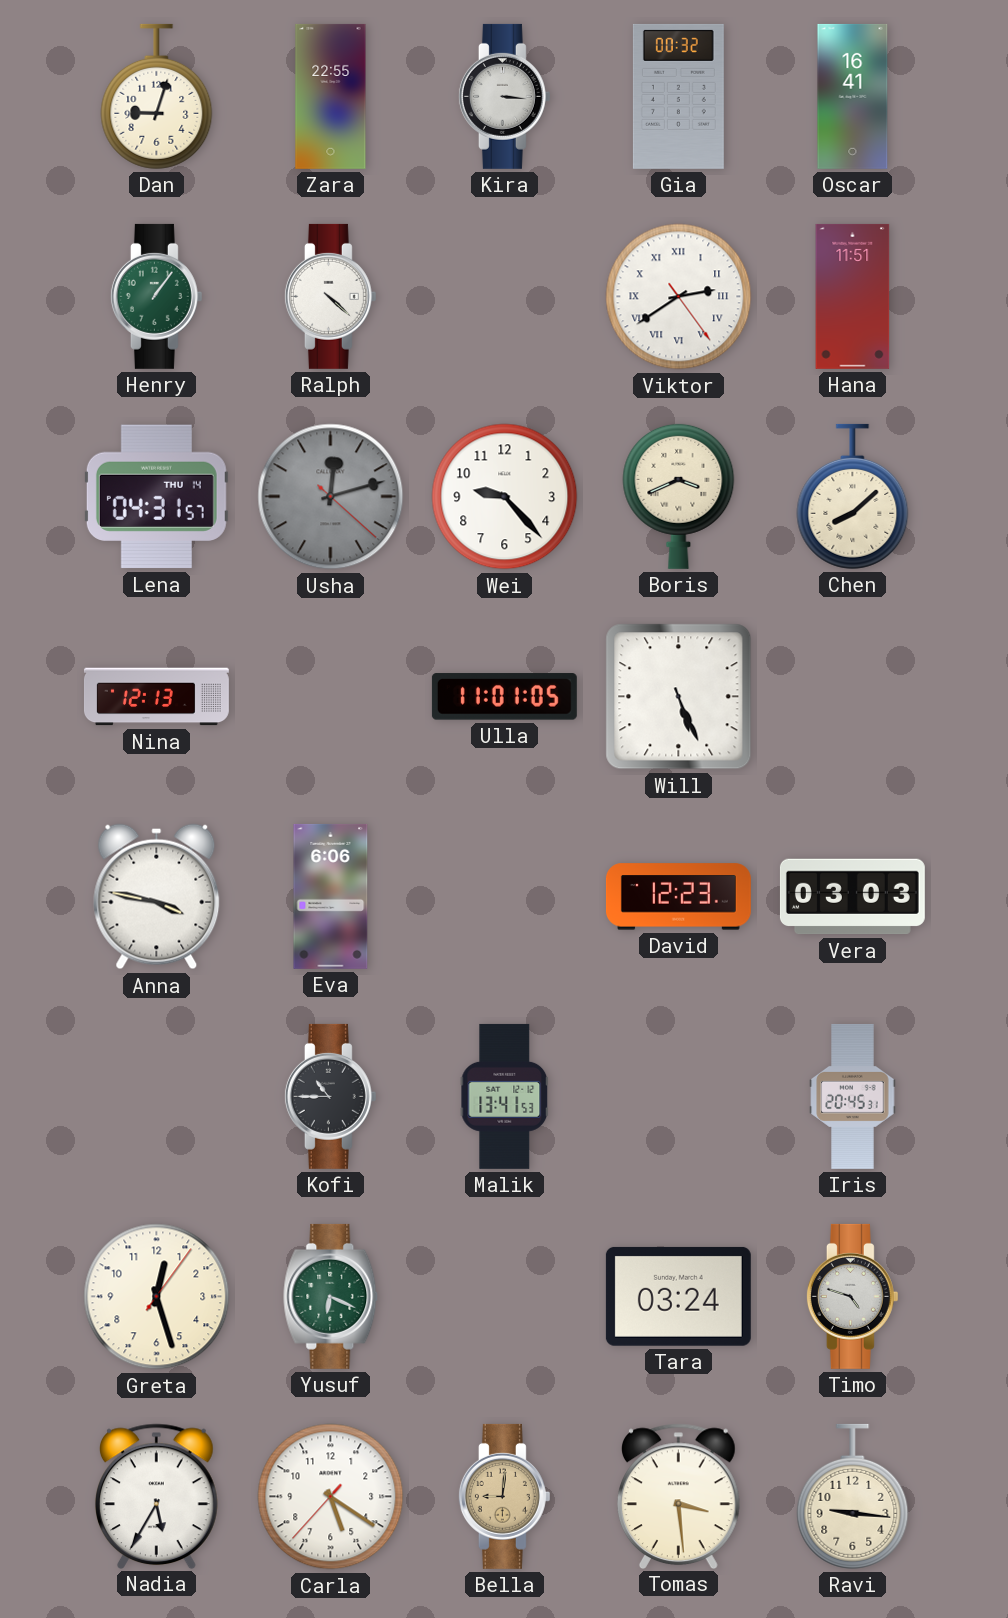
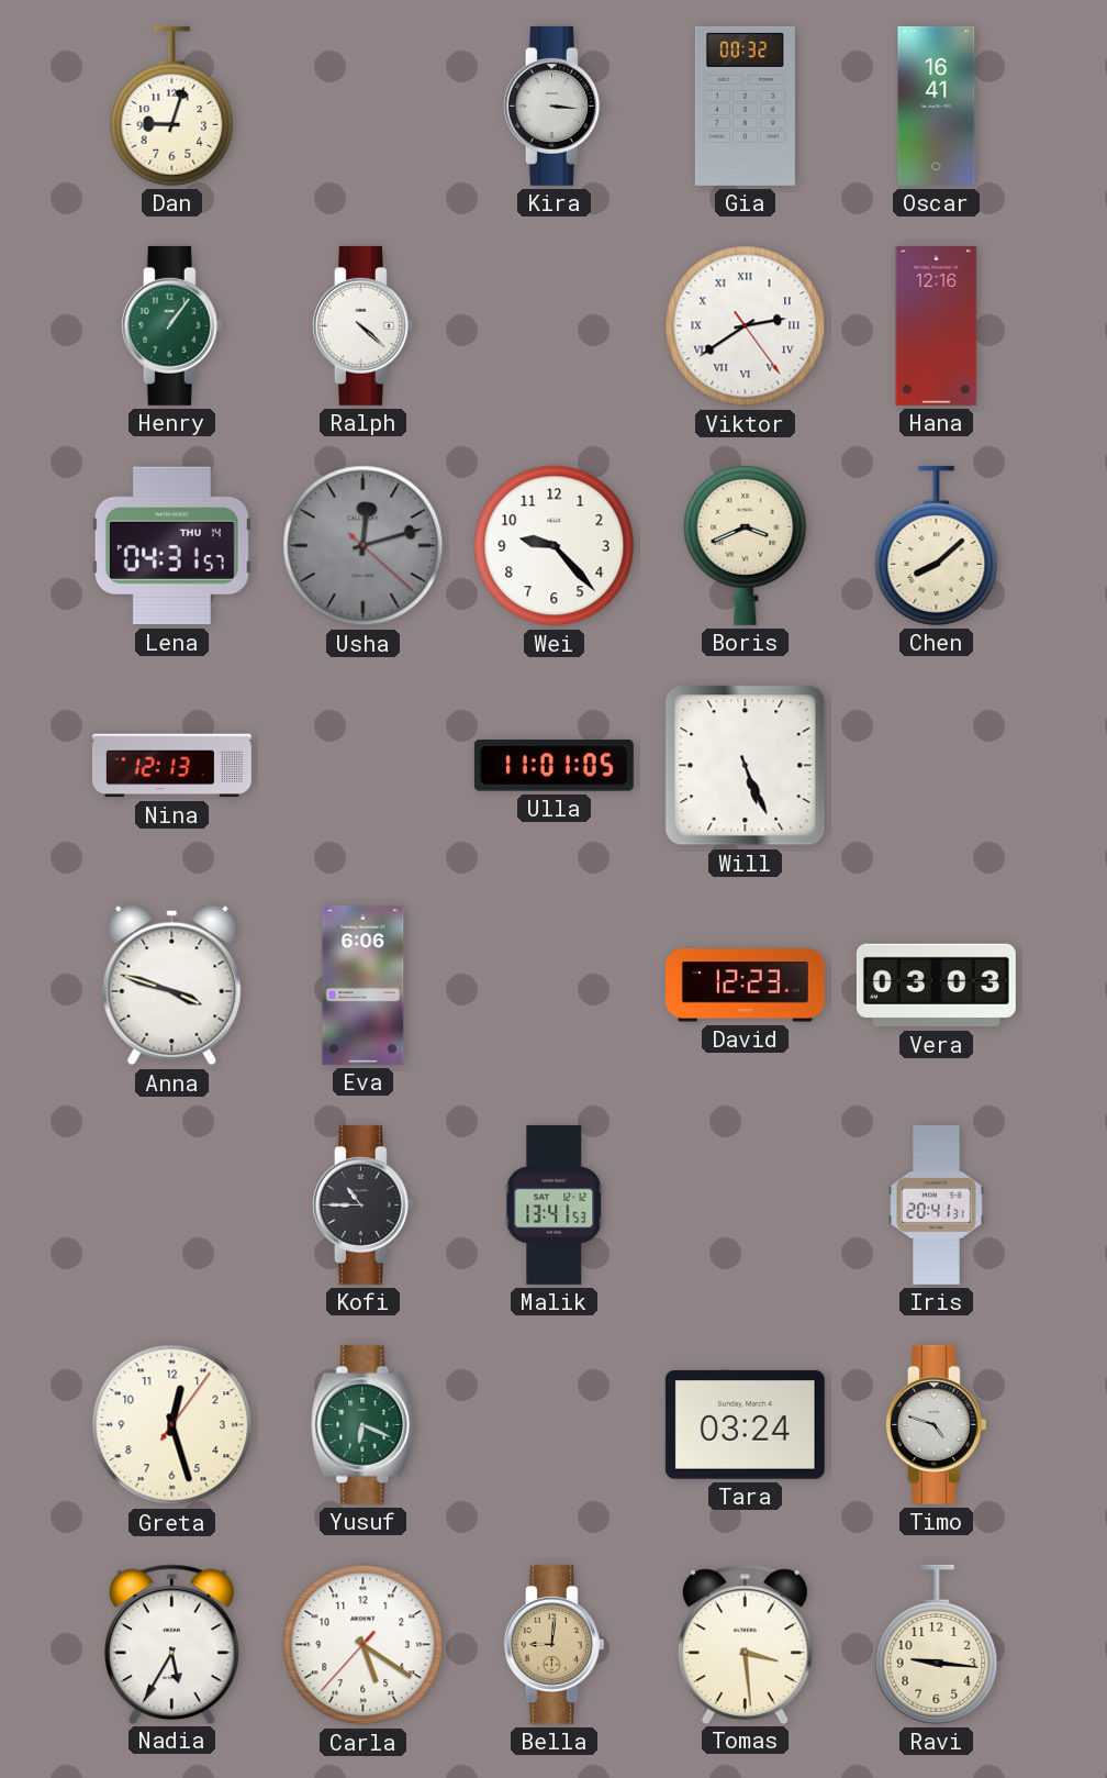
Zara: 22:55 -> none
Hana: 11:51 -> 12:16
Anna: 3:47 -> 3:48
Iris: 20:45 -> 20:41
